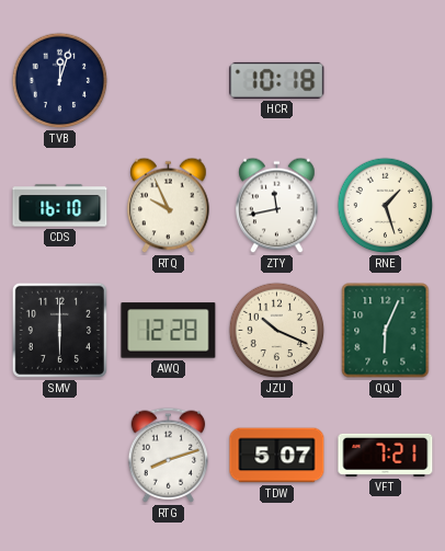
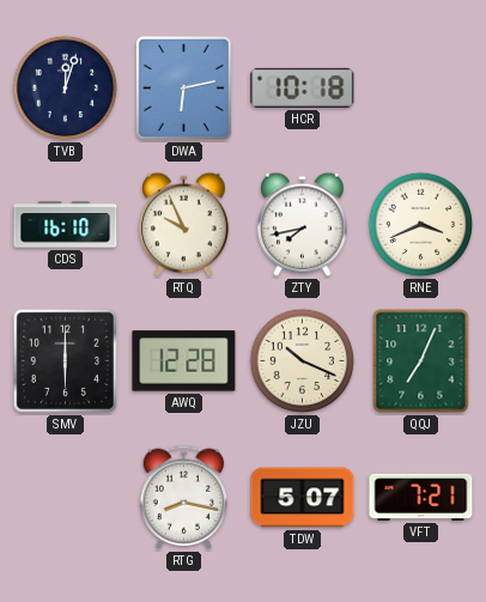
DWA: none -> 6:13
ZTY: 11:43 -> 7:43
RNE: 1:27 -> 3:41
QQJ: 6:04 -> 7:04
RTG: 8:12 -> 8:17
